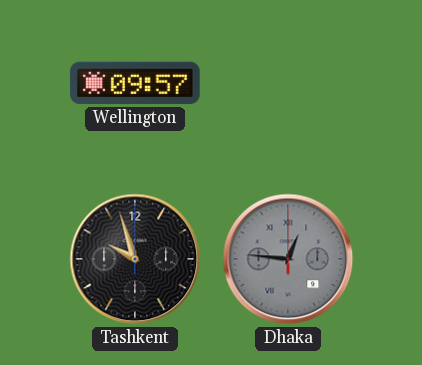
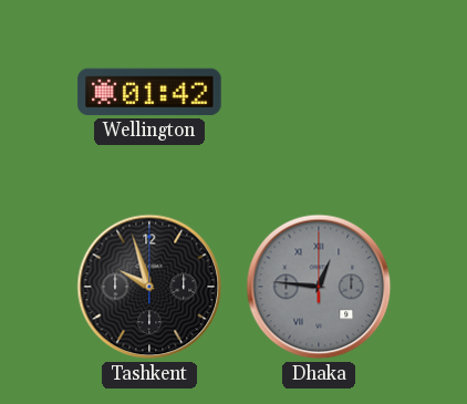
Wellington: 09:57 -> 01:42
